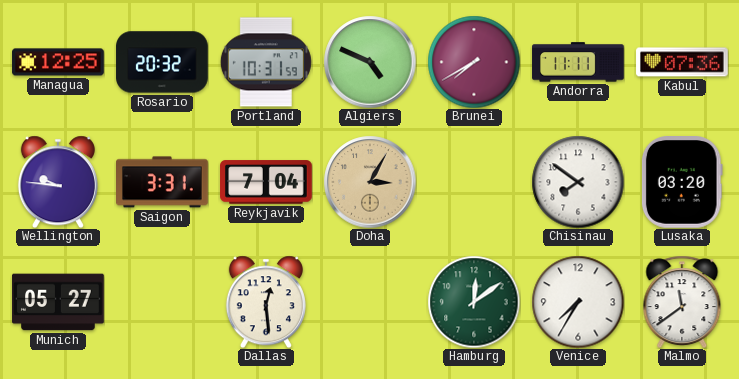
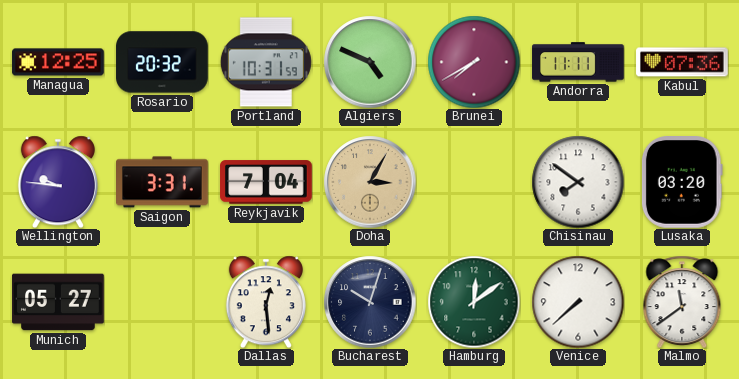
Bucharest: none -> 10:03
Venice: 7:35 -> 7:38
